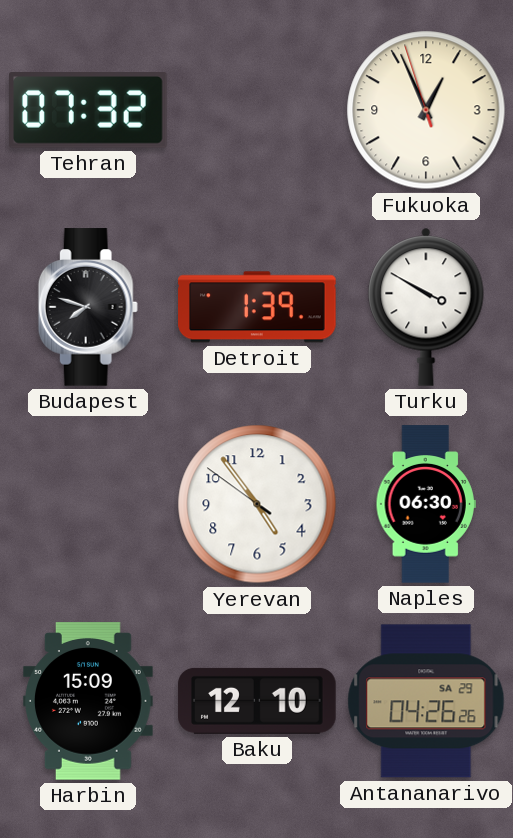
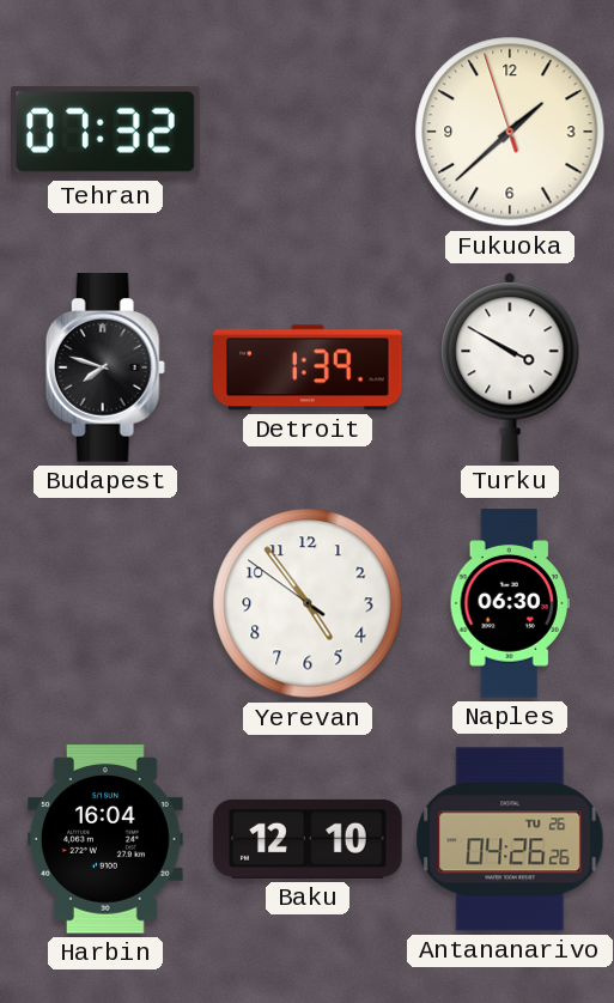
Fukuoka: 12:55 -> 1:37
Harbin: 15:09 -> 16:04
Antananarivo date: SA 29 -> TU 26
